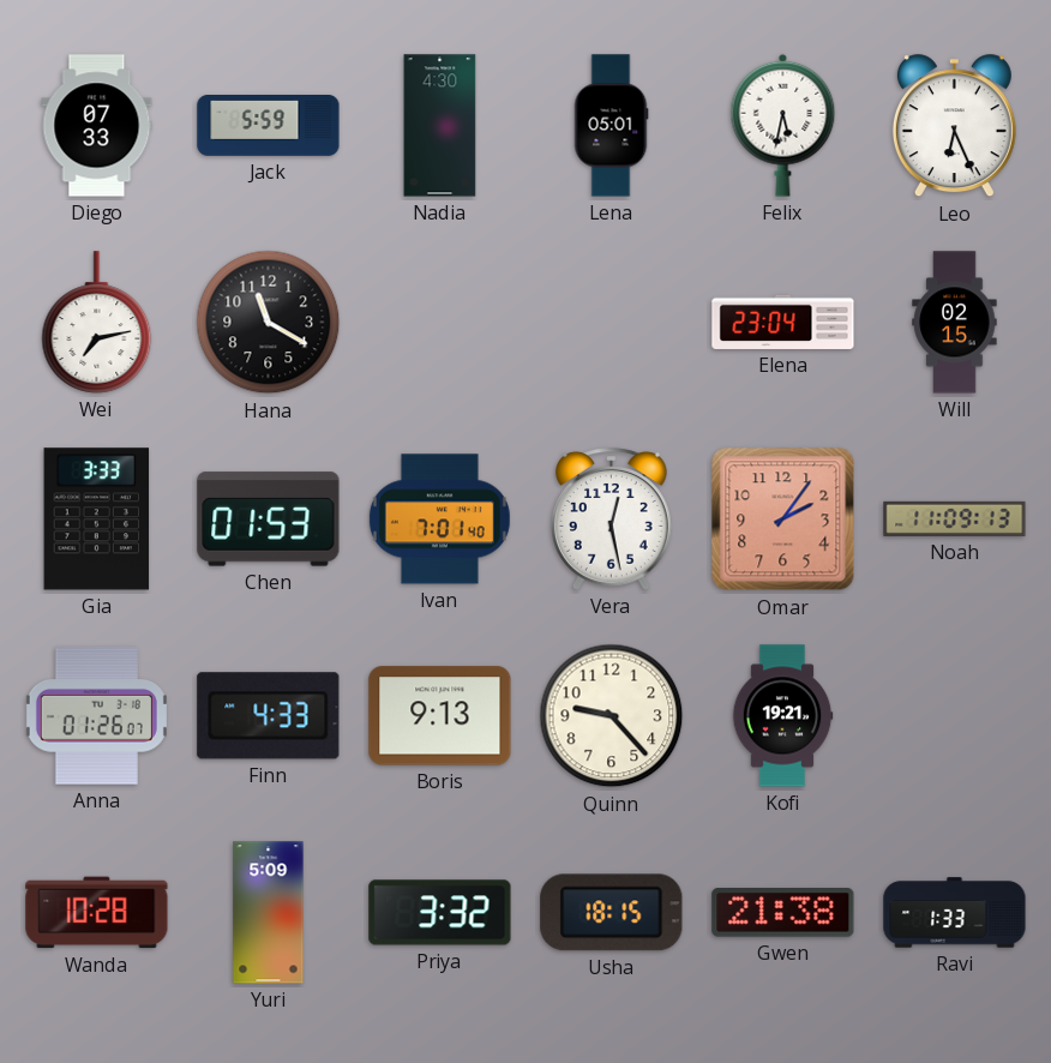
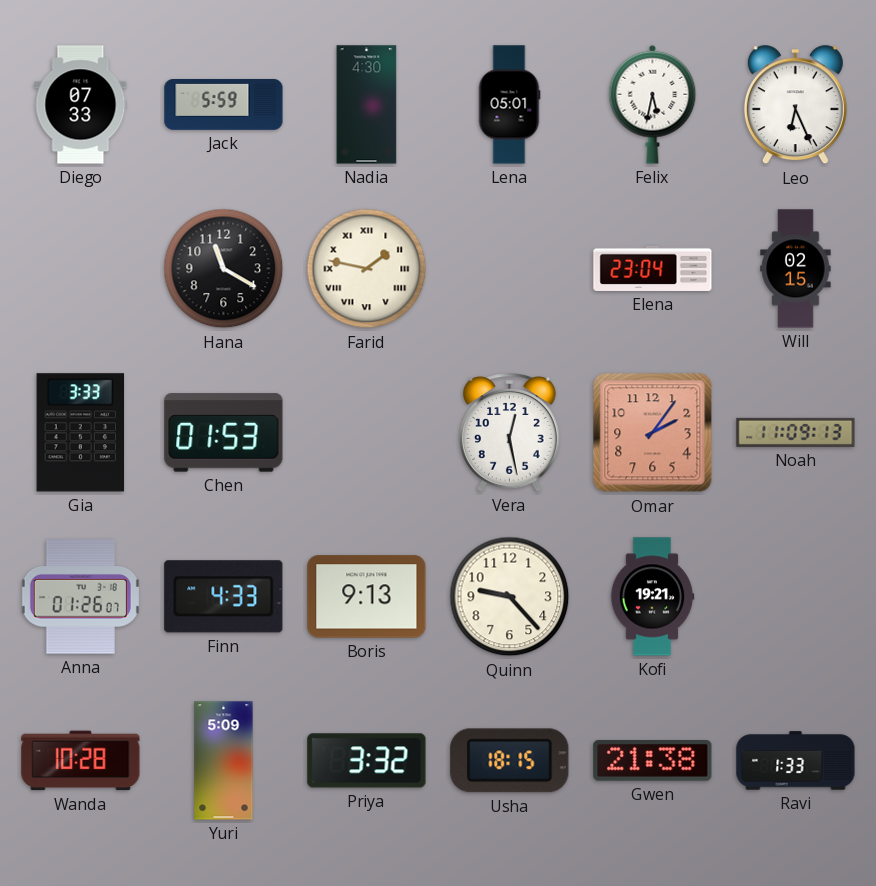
Wei: 7:13 -> none
Farid: none -> 1:47
Ivan: 7:01 -> none
